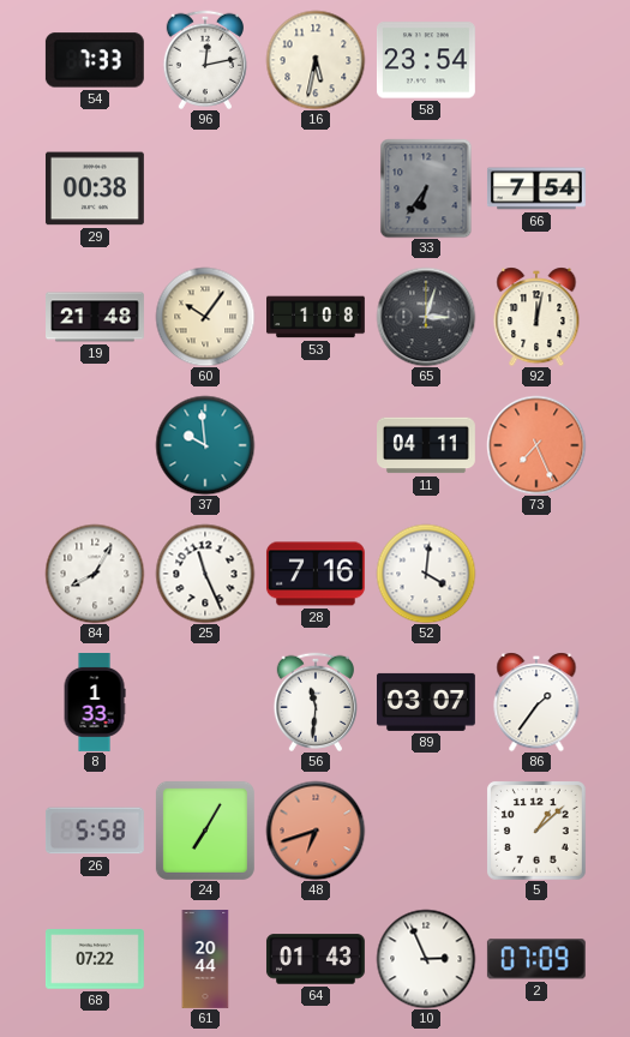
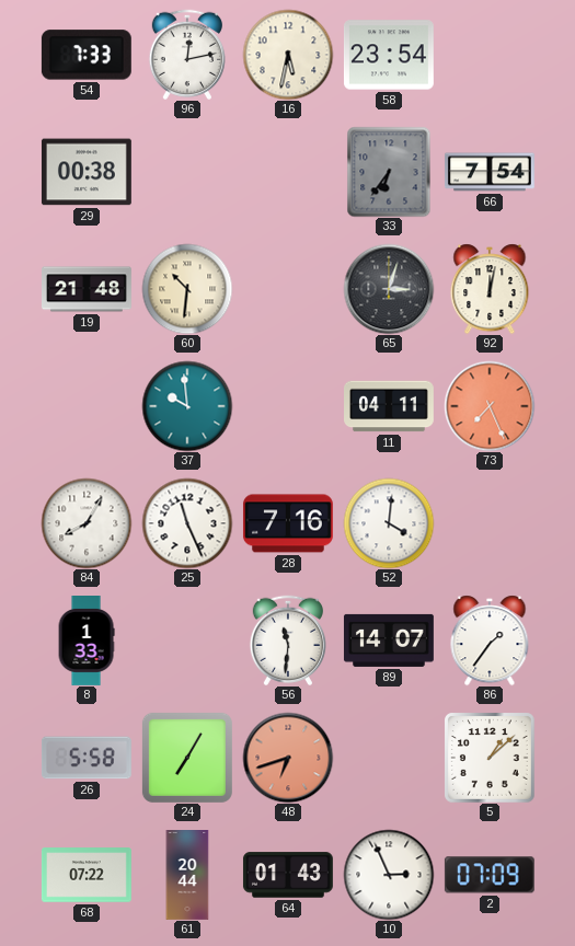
60: 10:06 -> 10:31
53: 1:08 -> none
89: 03:07 -> 14:07
